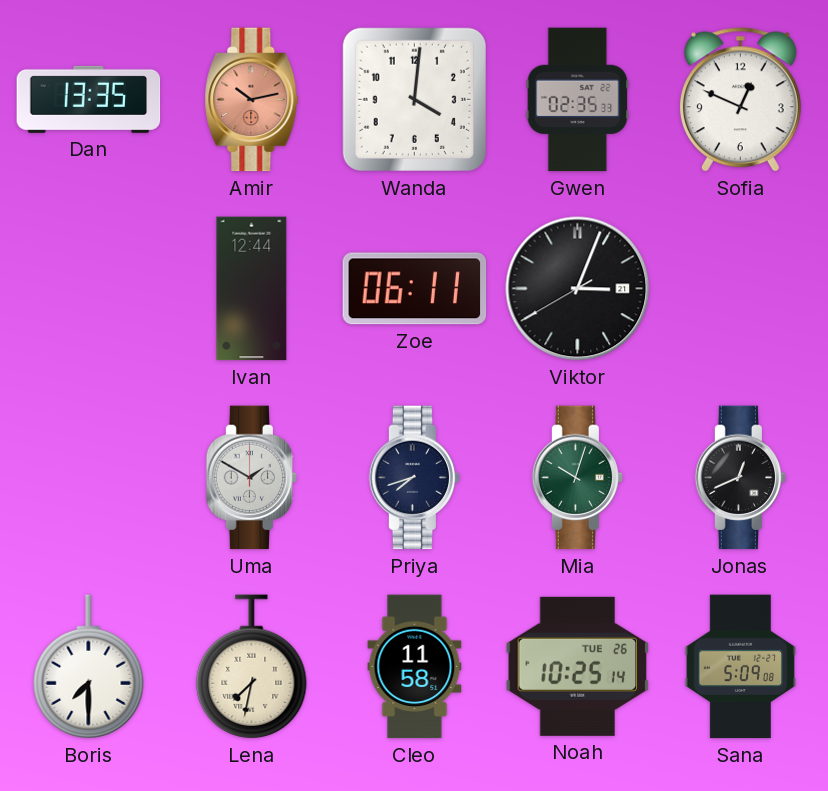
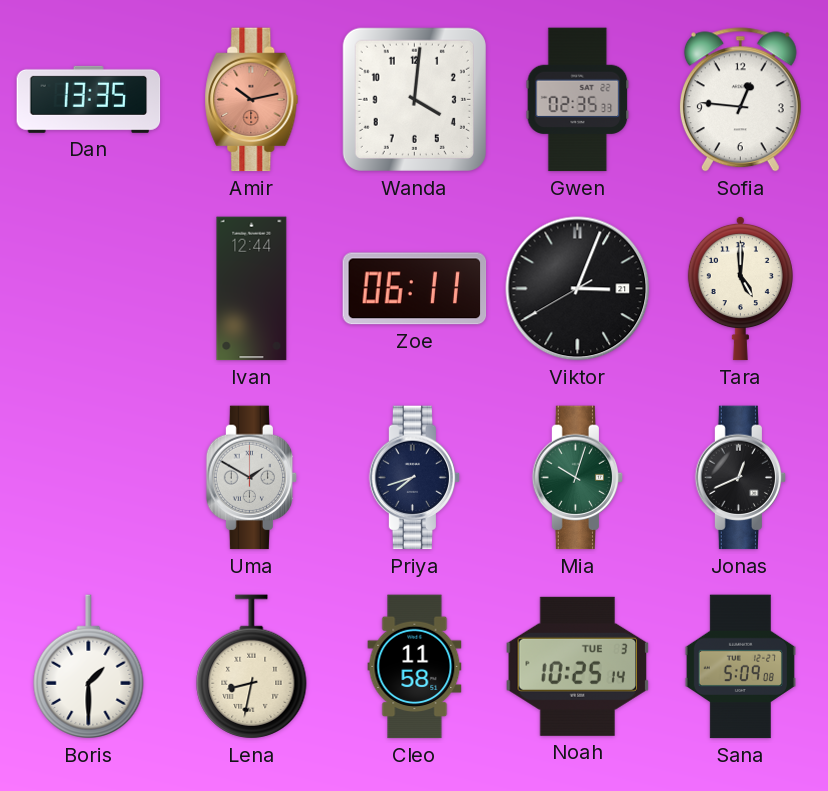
Sofia: 12:49 -> 12:46
Tara: none -> 5:00
Boris: 7:30 -> 1:30
Lena: 7:32 -> 8:32
Noah date: TUE 26 -> TUE 3
